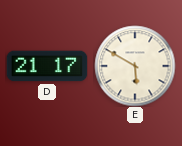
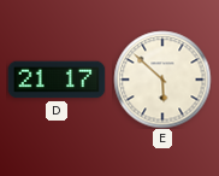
E: 5:50 -> 5:52
